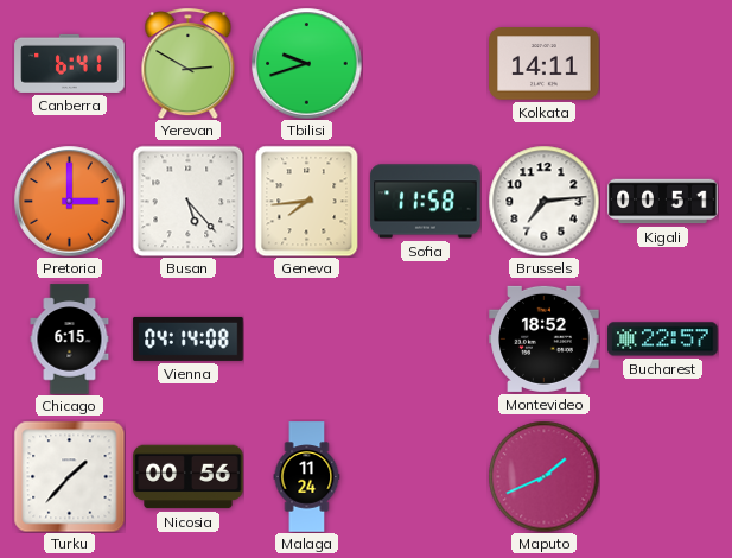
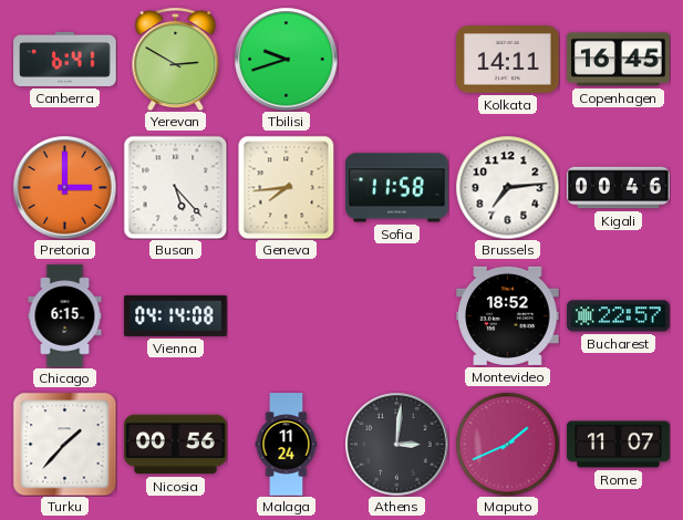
Copenhagen: none -> 16:45
Kigali: 00:51 -> 00:46
Athens: none -> 3:01
Rome: none -> 11:07
